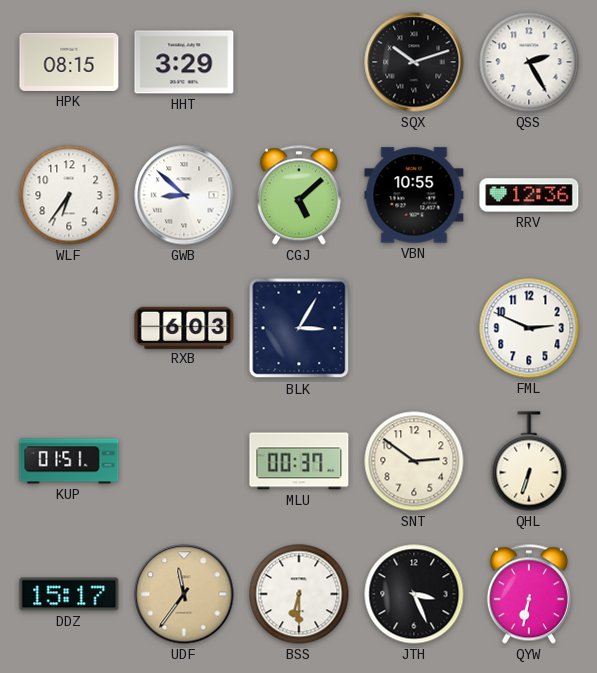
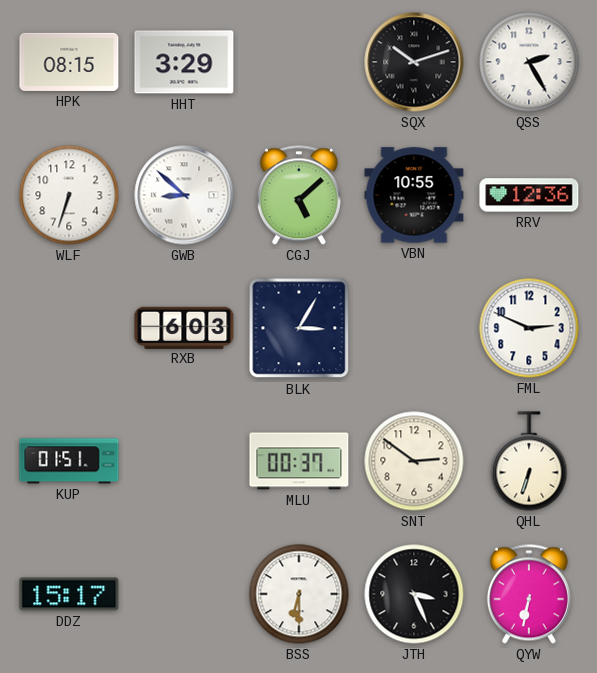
WLF: 6:36 -> 6:33
UDF: 11:36 -> none
